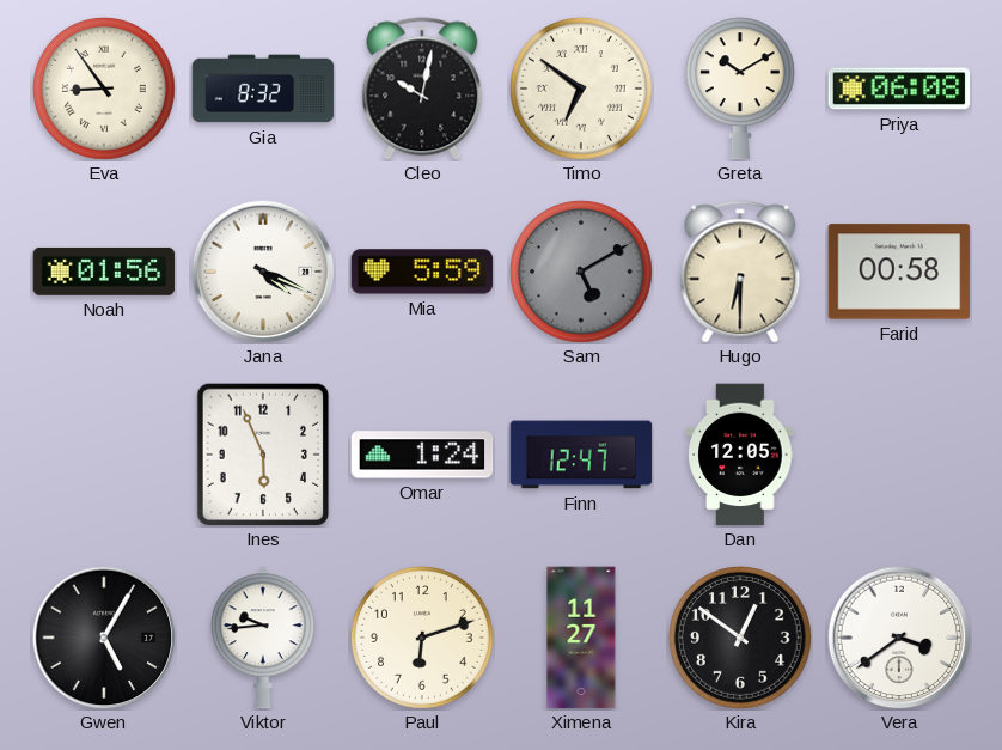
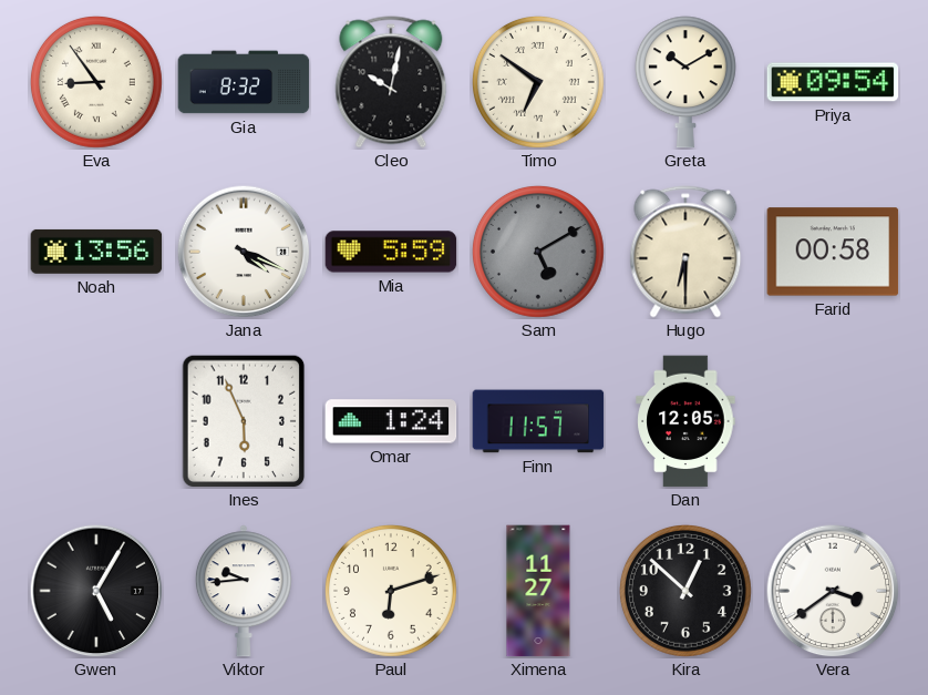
Priya: 06:08 -> 09:54
Noah: 01:56 -> 13:56
Finn: 12:47 -> 11:57
Kira: 12:51 -> 12:52
